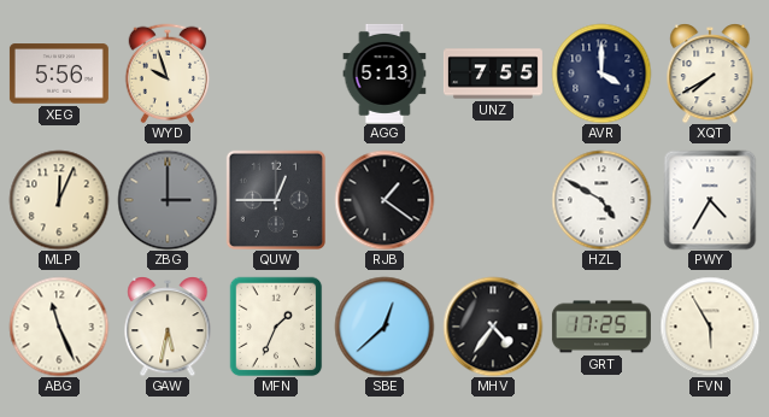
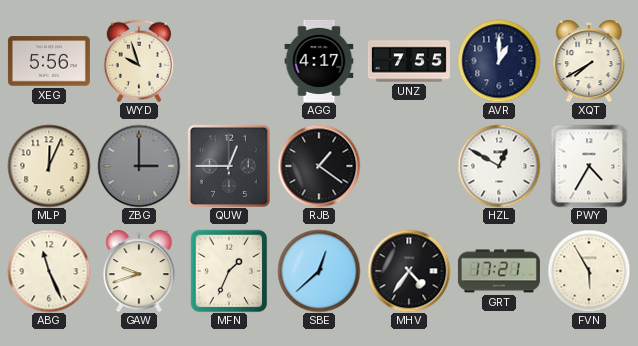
AGG: 5:13 -> 4:17
AVR: 4:00 -> 1:00
HZL: 4:50 -> 12:50
GAW: 5:32 -> 9:42
GRT: 17:25 -> 17:21
